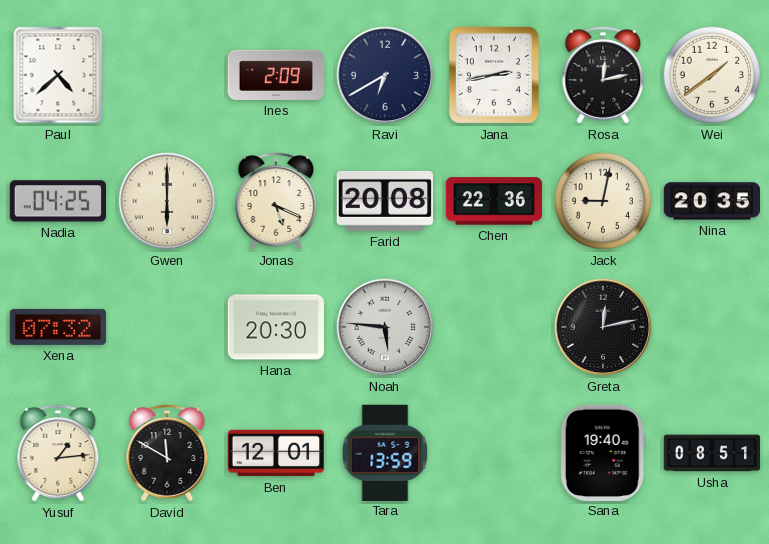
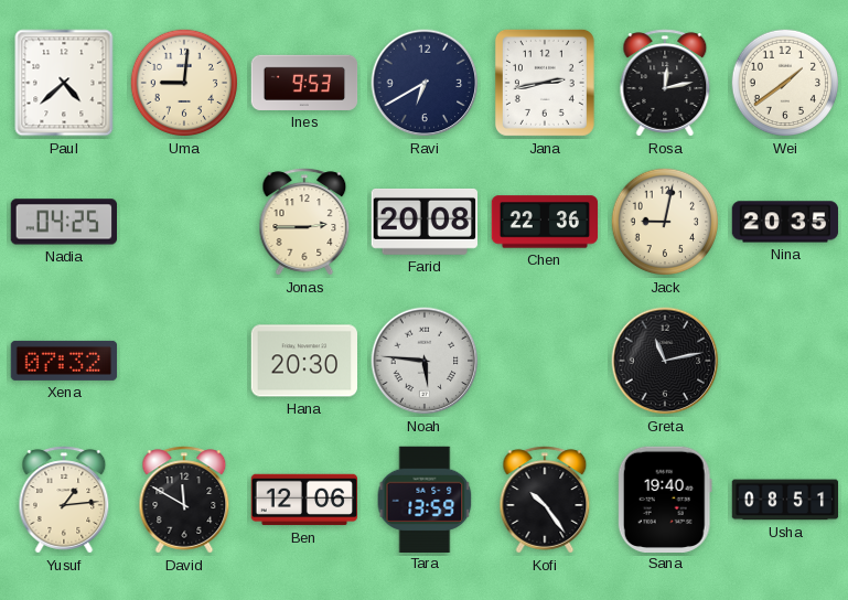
Uma: none -> 9:01
Ines: 2:09 -> 9:53
Gwen: 6:00 -> none
Jonas: 5:19 -> 2:45
Greta: 12:13 -> 11:13
Ben: 12:01 -> 12:06
Kofi: none -> 10:24
